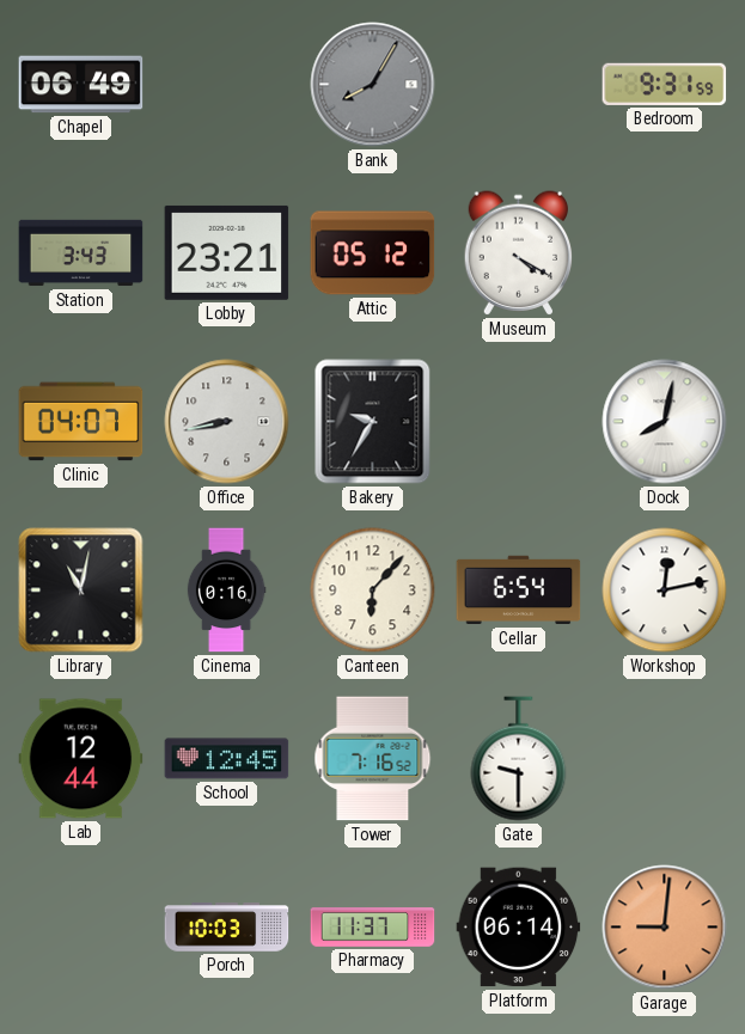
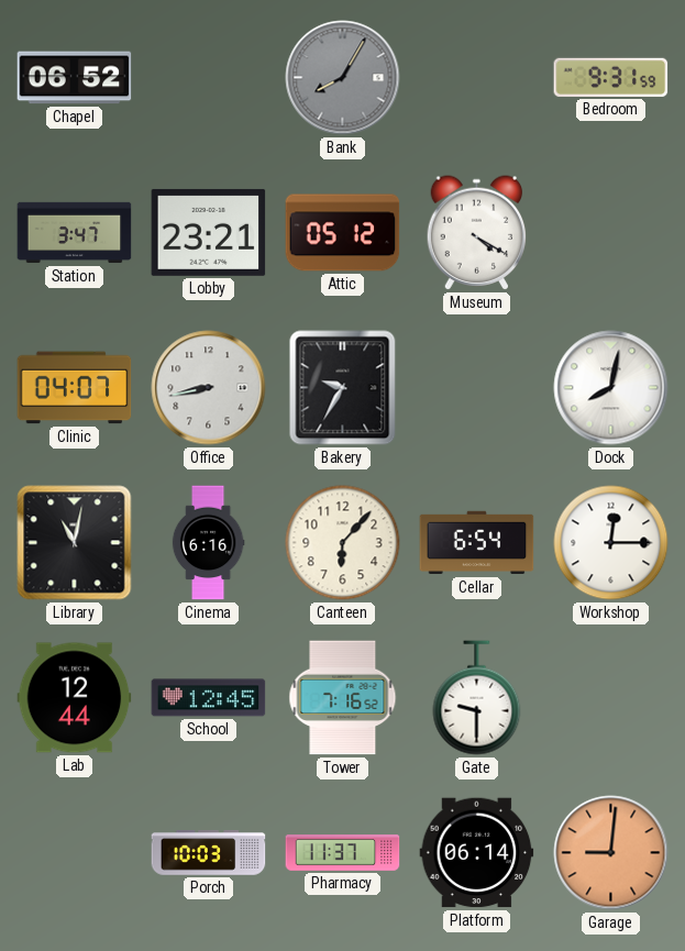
Chapel: 06:49 -> 06:52
Station: 3:43 -> 3:47
Cinema: 0:16 -> 6:16
Workshop: 12:13 -> 12:15
